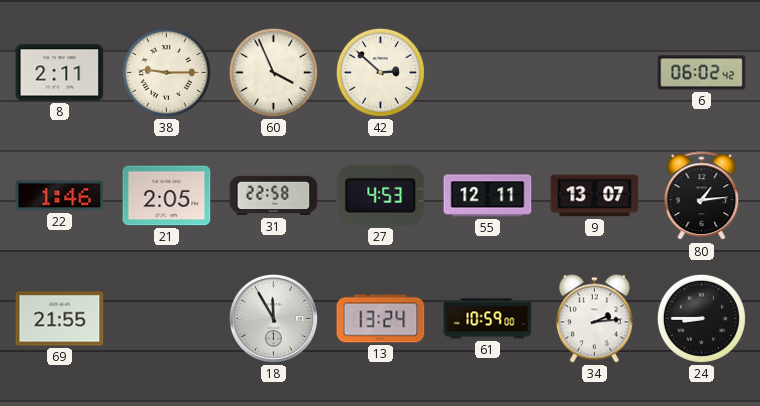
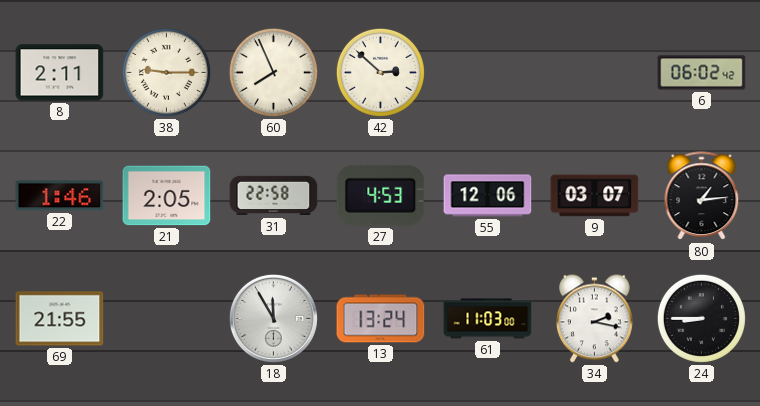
60: 3:56 -> 7:56
55: 12:11 -> 12:06
9: 13:07 -> 03:07
61: 10:59 -> 11:03
34: 2:14 -> 2:17
